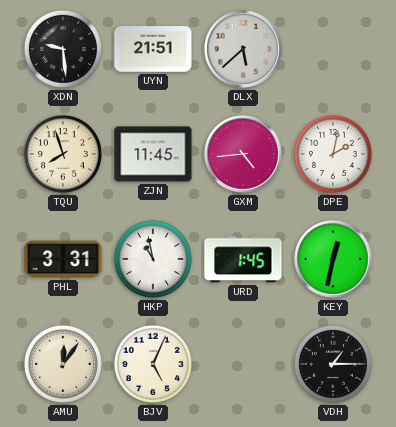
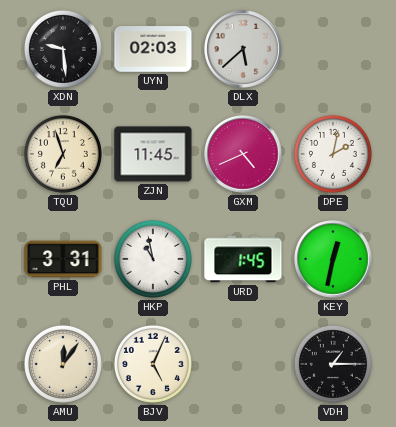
UYN: 21:51 -> 02:03
TQU: 7:57 -> 6:57
GXM: 4:44 -> 4:41
